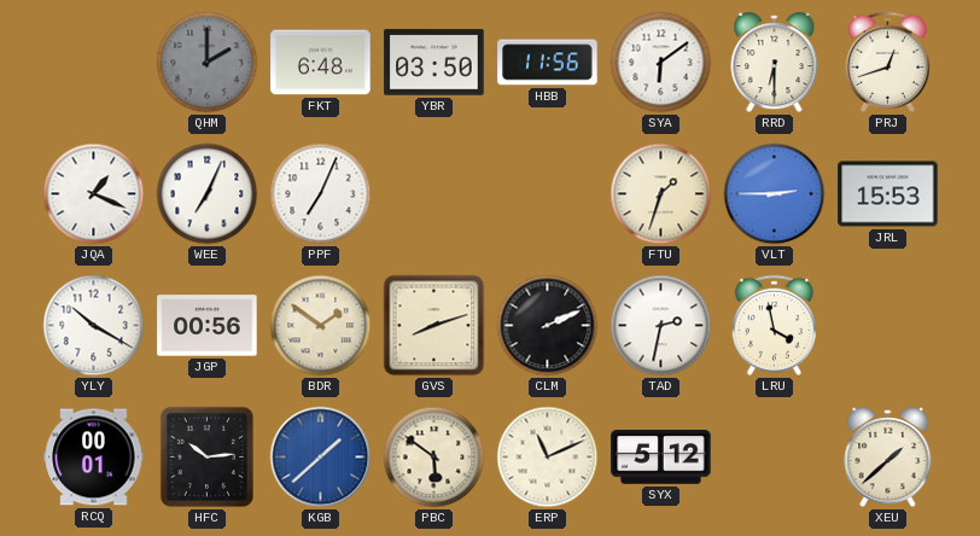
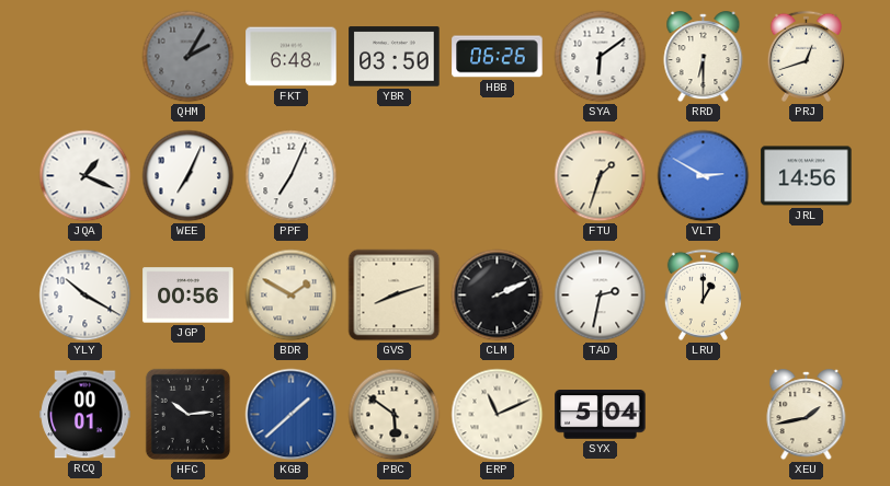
QHM: 2:00 -> 2:05
HBB: 11:56 -> 06:26
VLT: 2:45 -> 2:50
JRL: 15:53 -> 14:56
BDR: 1:51 -> 1:50
LRU: 3:58 -> 1:00
SYX: 5:12 -> 5:04
XEU: 1:38 -> 1:43
